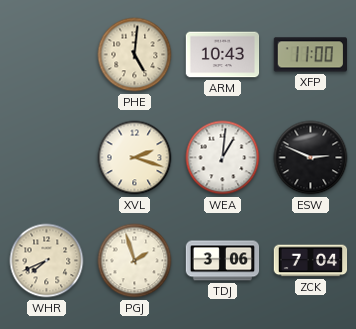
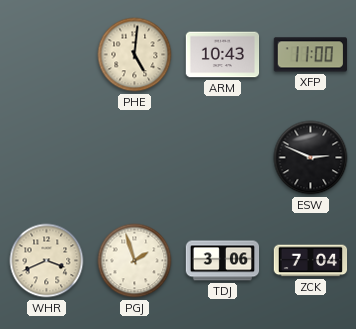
XVL: 2:18 -> none
WEA: 1:01 -> none
WHR: 7:41 -> 3:41
